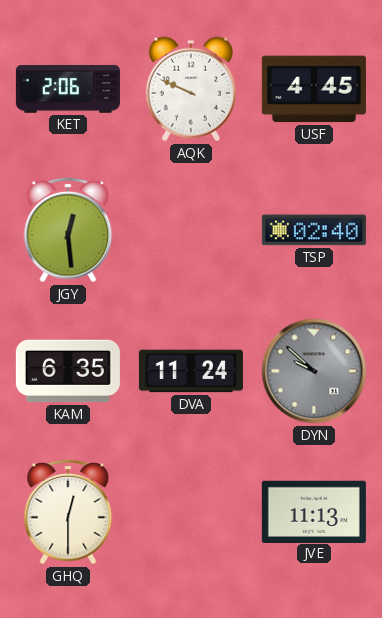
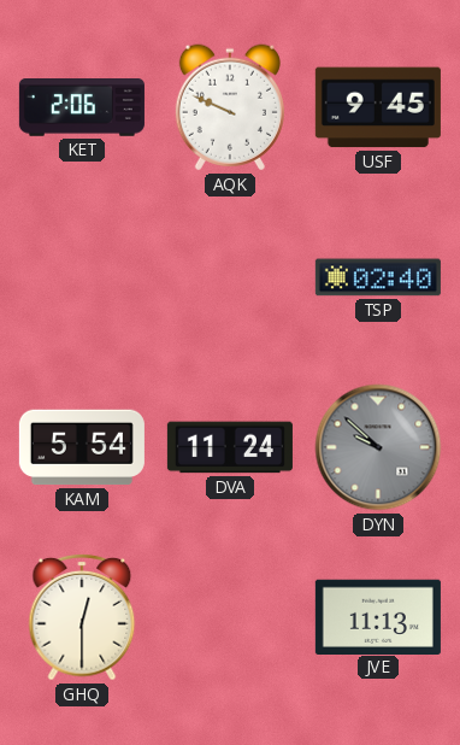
USF: 4:45 -> 9:45
JGY: 12:29 -> none
KAM: 6:35 -> 5:54
